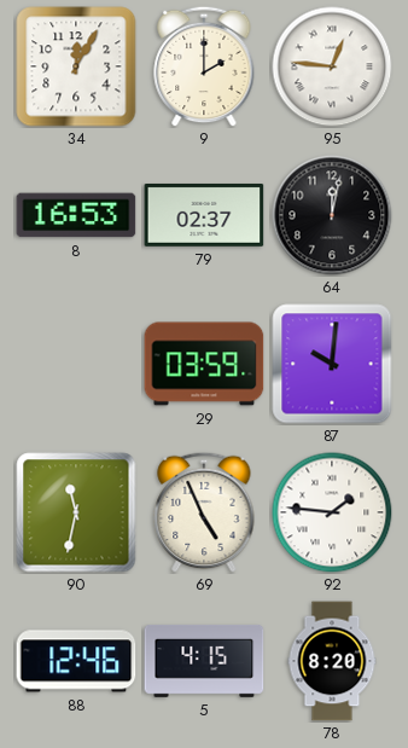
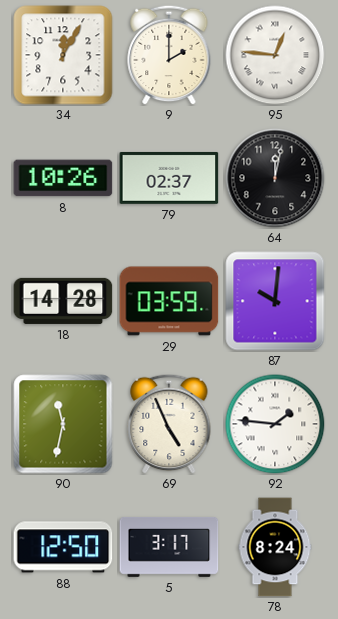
8: 16:53 -> 10:26
18: none -> 14:28
88: 12:46 -> 12:50
5: 4:15 -> 3:17
78: 8:20 -> 8:24
